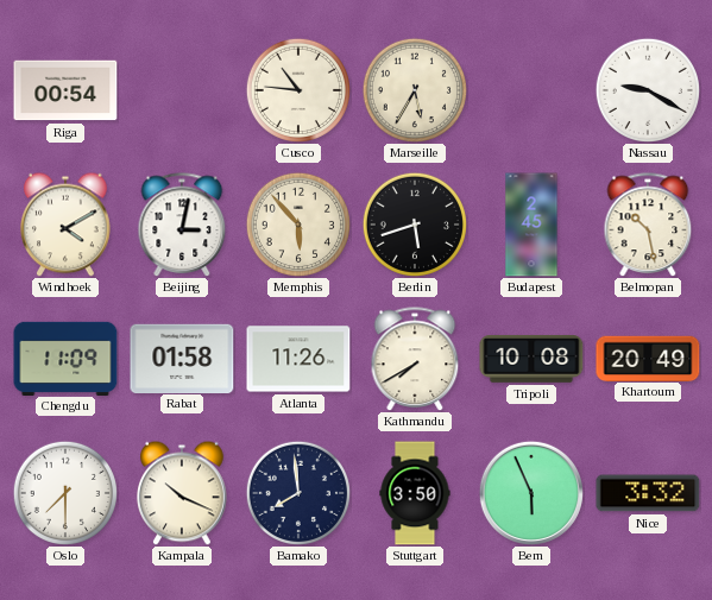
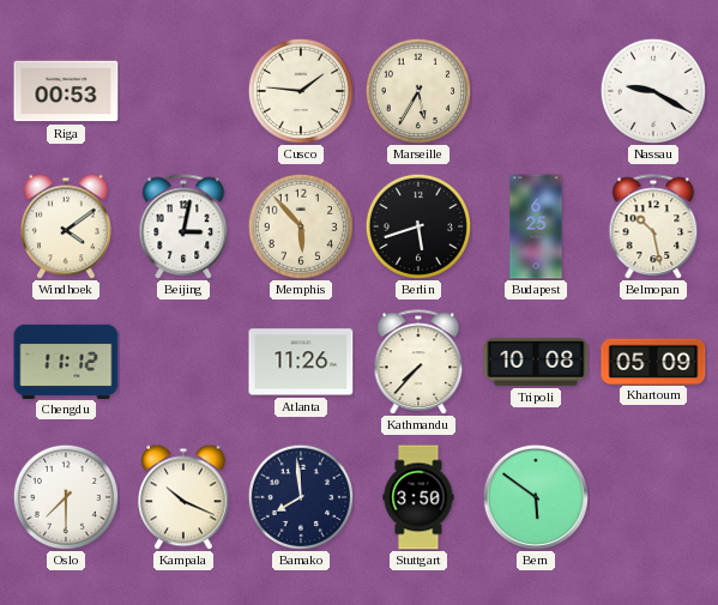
Riga: 00:54 -> 00:53
Cusco: 10:46 -> 1:46
Windhoek: 4:10 -> 4:09
Budapest: 2:45 -> 6:25
Chengdu: 11:09 -> 11:12
Rabat: 01:58 -> none
Kathmandu: 7:40 -> 7:37
Khartoum: 20:49 -> 05:09
Bern: 5:56 -> 5:51
Nice: 3:32 -> none
